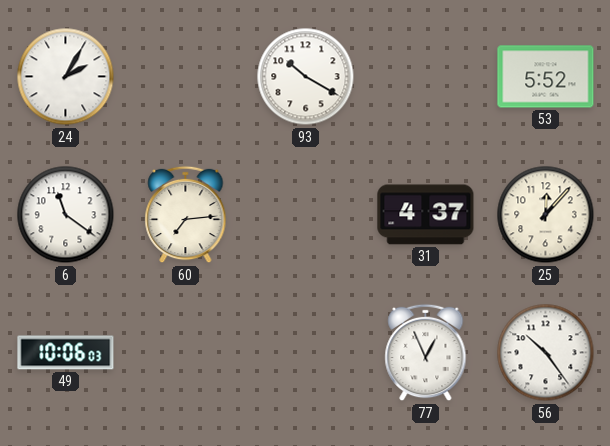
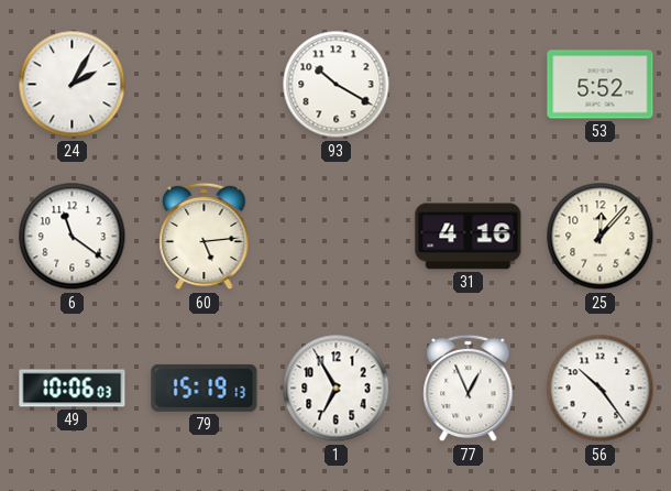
60: 7:14 -> 5:14
31: 4:37 -> 4:16
79: none -> 15:19
1: none -> 6:55
